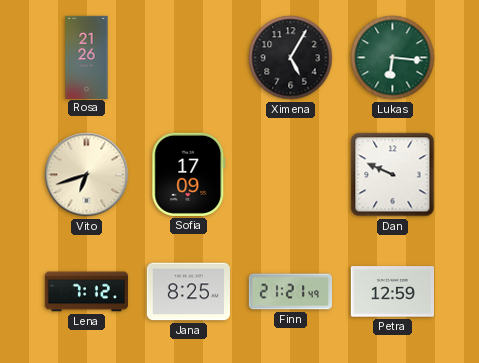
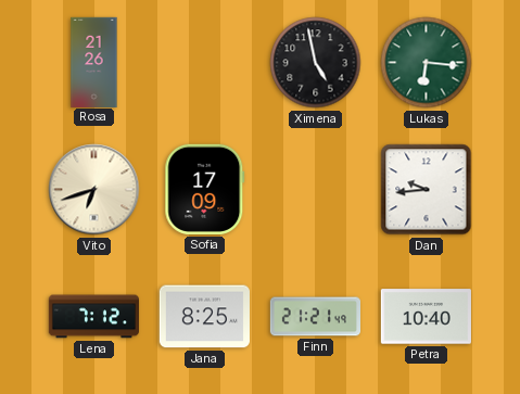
Ximena: 5:05 -> 4:58
Dan: 9:49 -> 9:44
Petra: 12:59 -> 10:40
